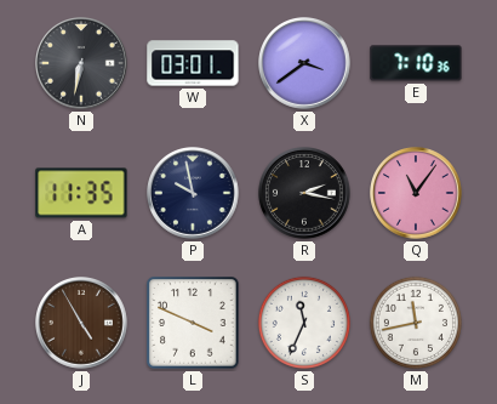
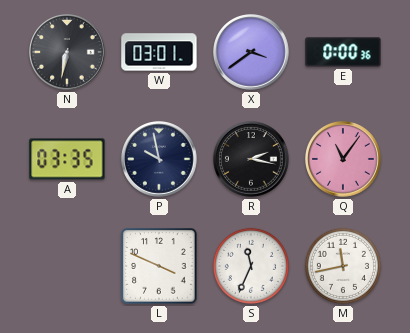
E: 7:10 -> 0:00
A: 11:35 -> 03:35
J: 4:55 -> none
